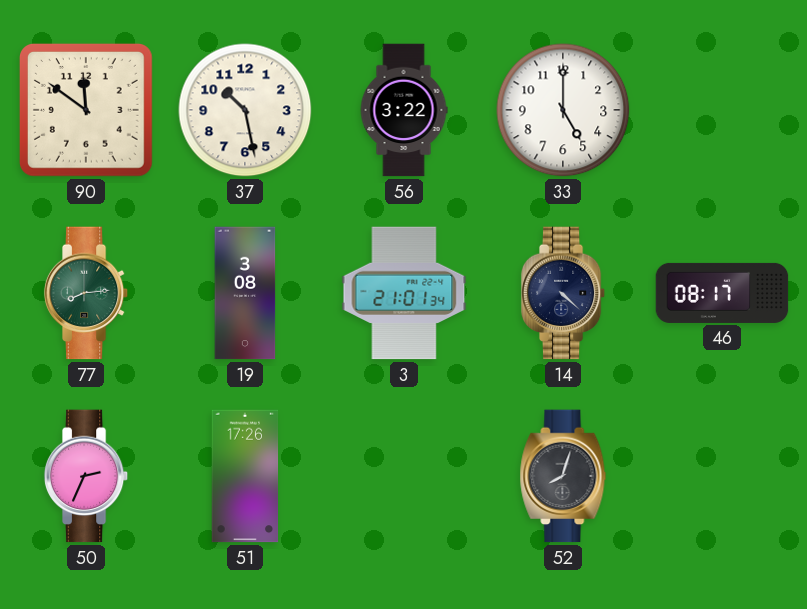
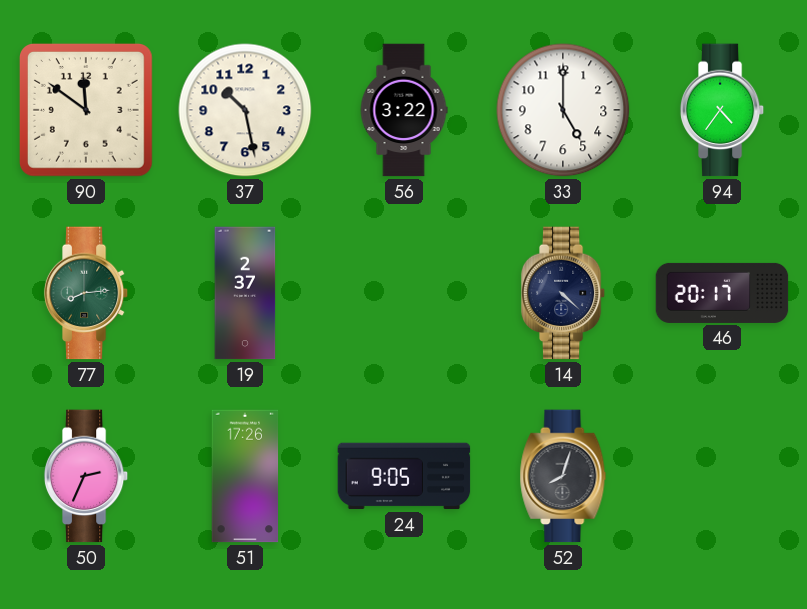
94: none -> 4:36
19: 3:08 -> 2:37
3: 21:01 -> none
46: 08:17 -> 20:17
24: none -> 9:05
